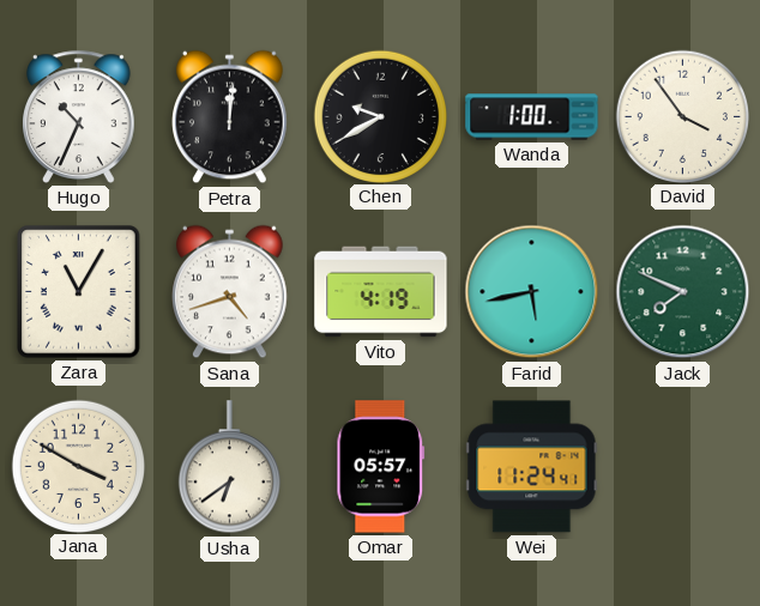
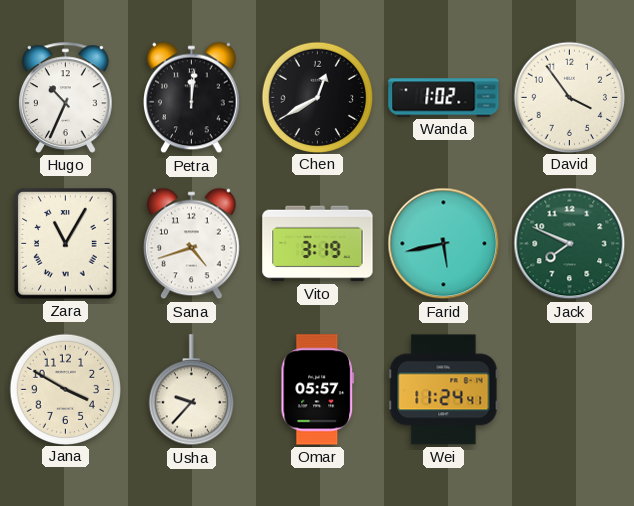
Chen: 9:40 -> 12:40
Wanda: 1:00 -> 1:02
Vito: 4:19 -> 3:19
Usha: 6:39 -> 9:37
